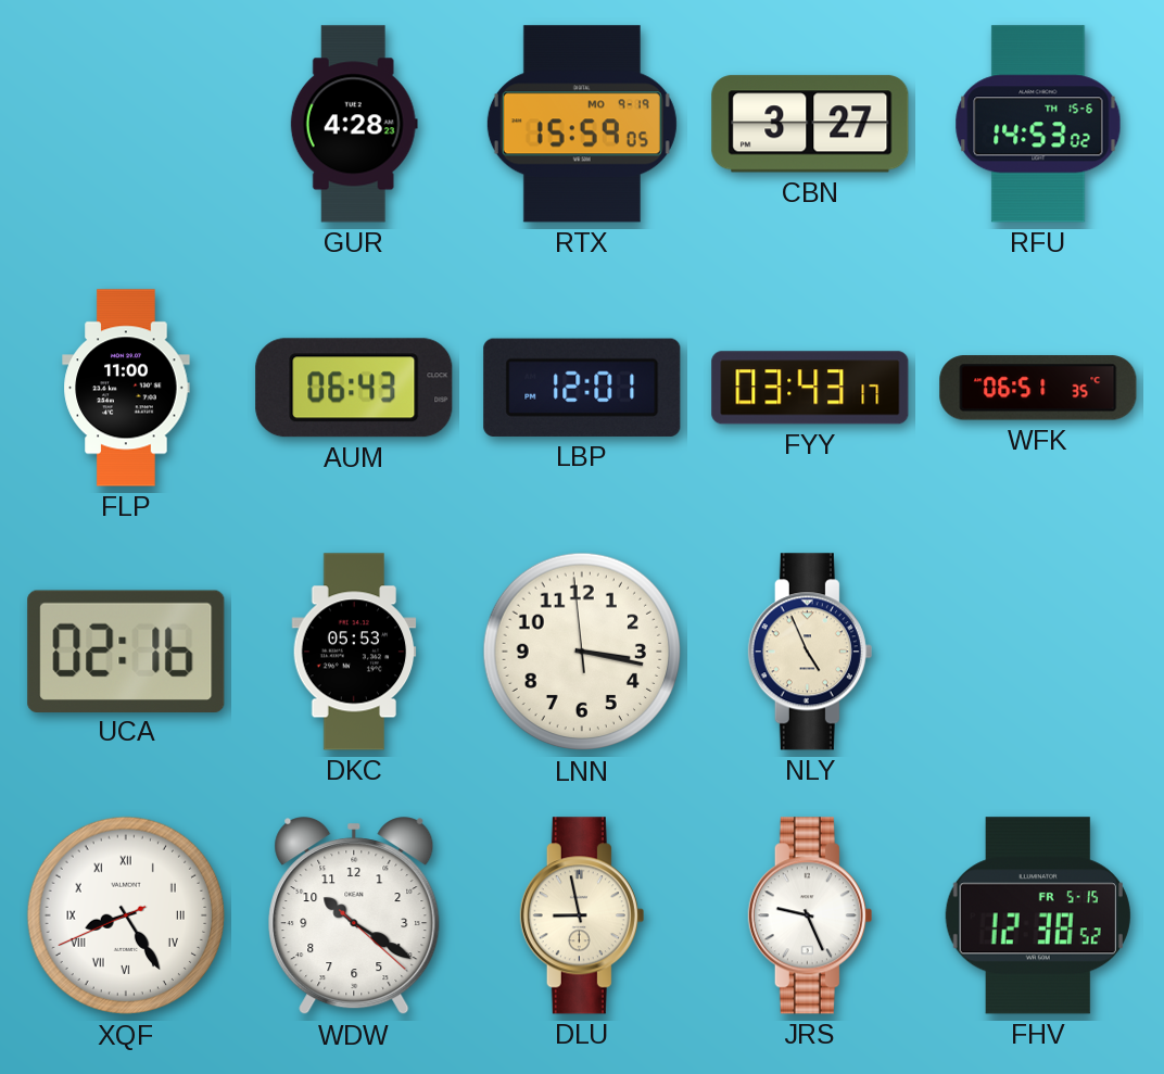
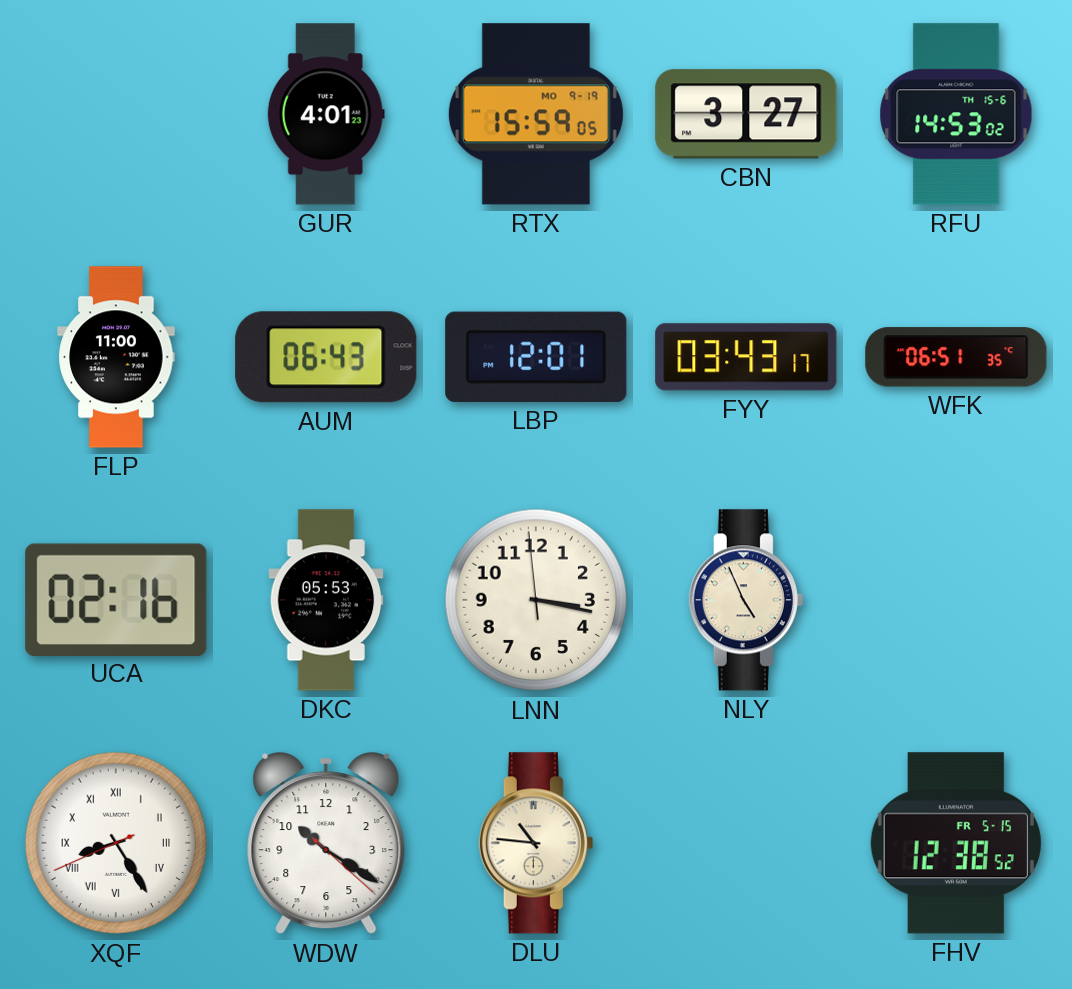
GUR: 4:28 -> 4:01
DLU: 8:58 -> 10:46
JRS: 9:26 -> none
